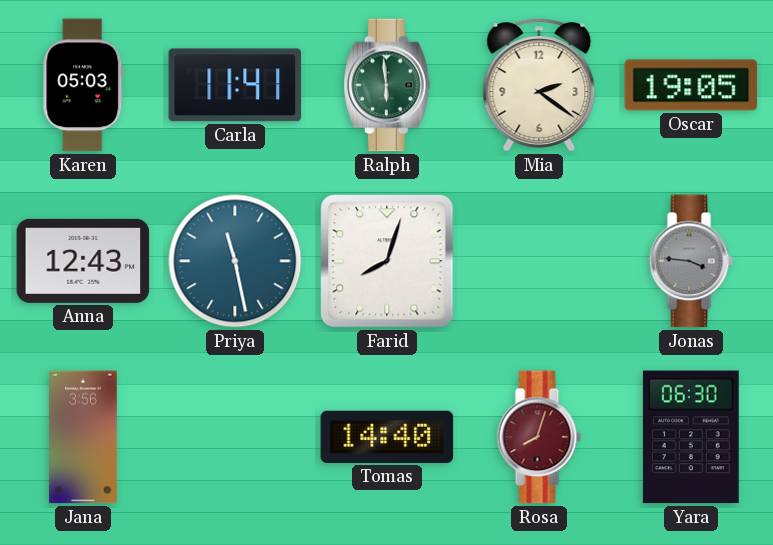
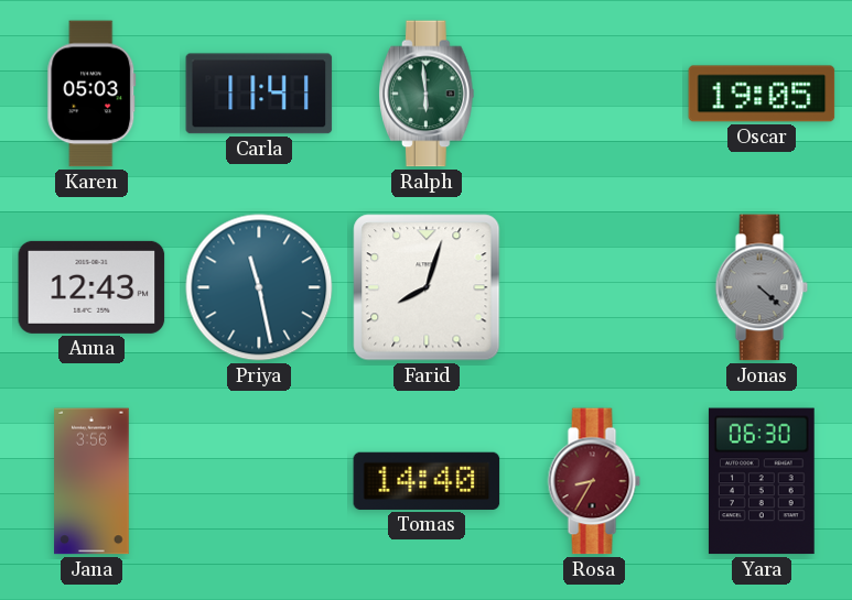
Mia: 2:21 -> none
Jonas: 3:46 -> 4:22
Rosa: 8:03 -> 8:35
